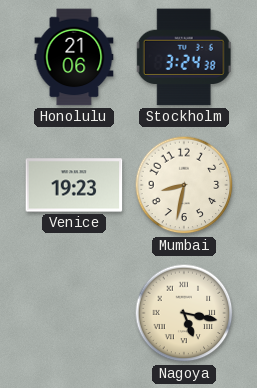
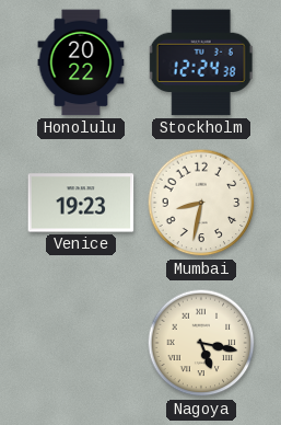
Honolulu: 21:06 -> 20:22
Stockholm: 3:24 -> 12:24
